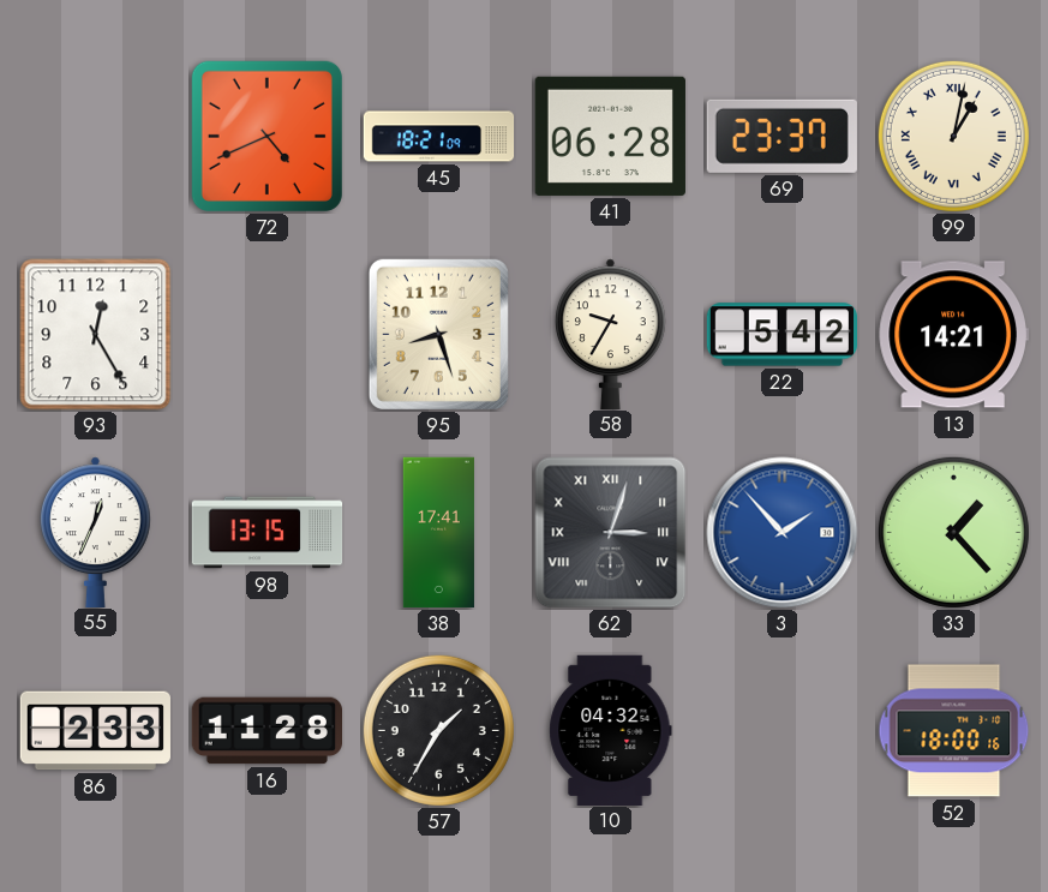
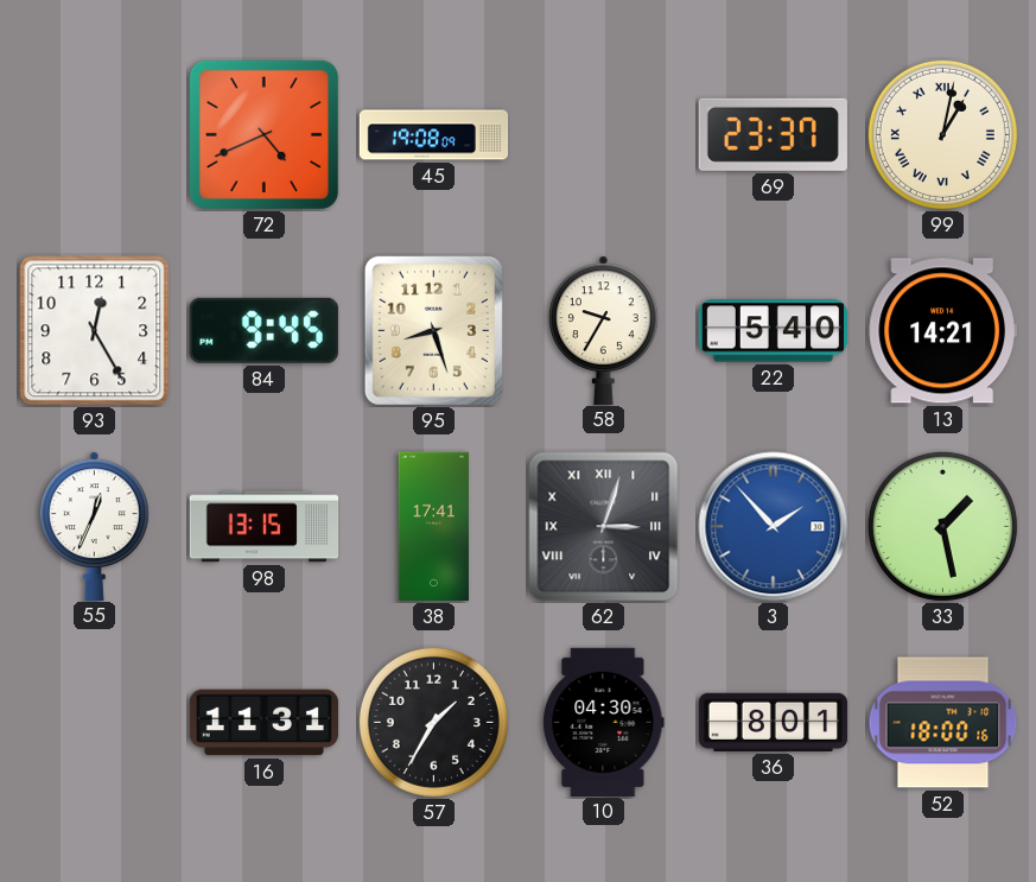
45: 18:21 -> 19:08
41: 06:28 -> none
84: none -> 9:45
22: 5:42 -> 5:40
33: 1:23 -> 1:28
86: 2:33 -> none
16: 11:28 -> 11:31
10: 04:32 -> 04:30
36: none -> 8:01
